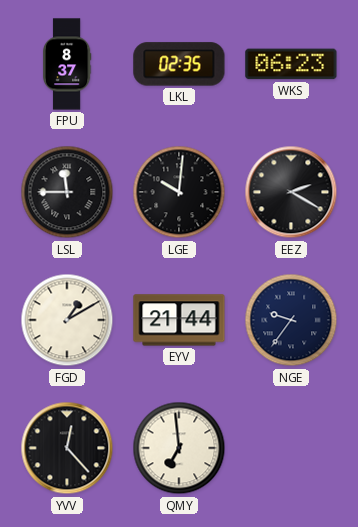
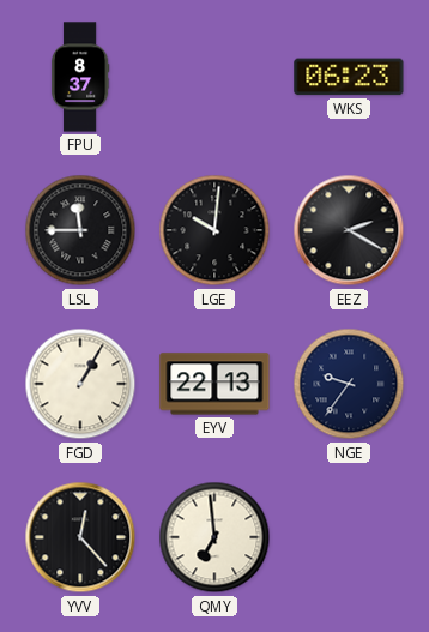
LKL: 02:35 -> none
FGD: 1:10 -> 1:05
EYV: 21:44 -> 22:13
